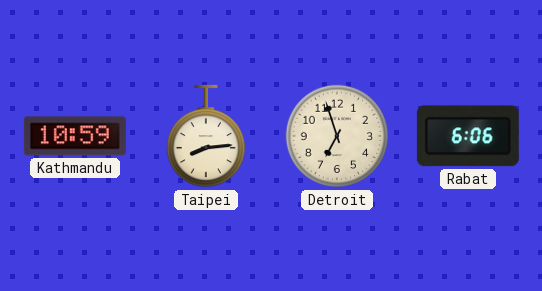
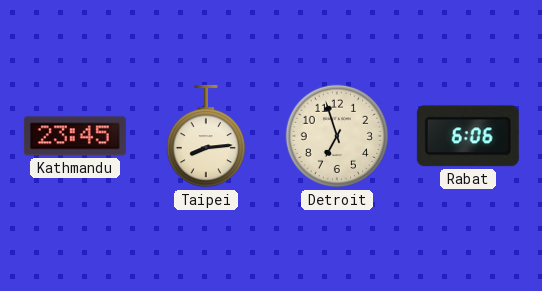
Kathmandu: 10:59 -> 23:45
